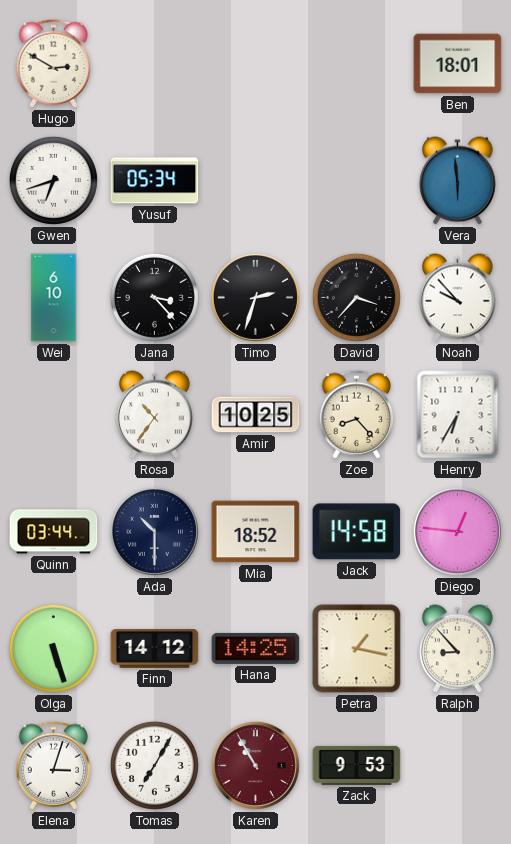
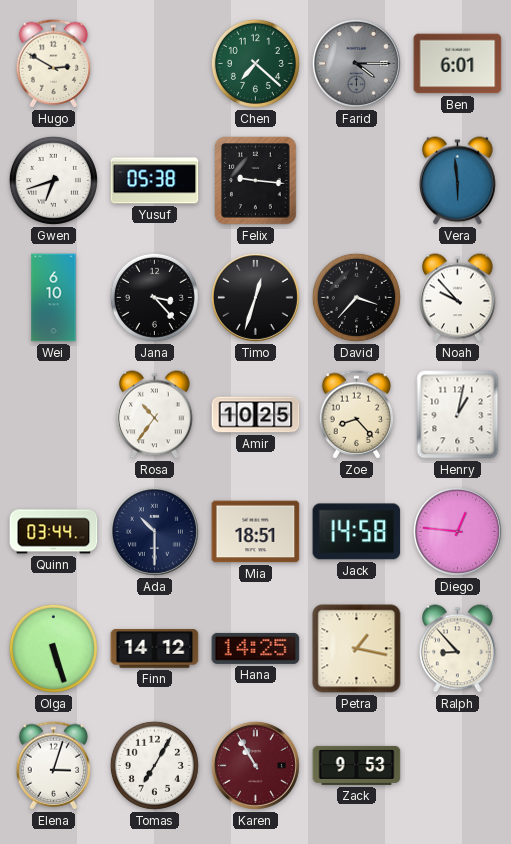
Chen: none -> 7:22
Farid: none -> 4:15
Ben: 18:01 -> 6:01
Yusuf: 05:34 -> 05:38
Felix: none -> 9:16
Timo: 2:33 -> 12:33
Henry: 6:35 -> 1:02
Mia: 18:52 -> 18:51
